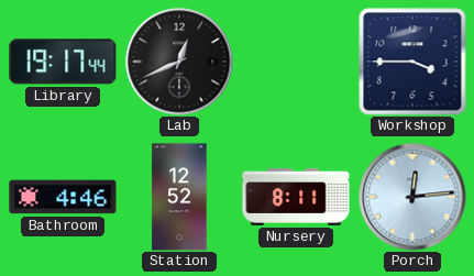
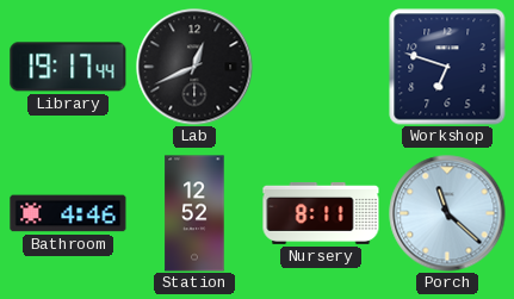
Workshop: 3:45 -> 6:48
Porch: 12:14 -> 11:22
